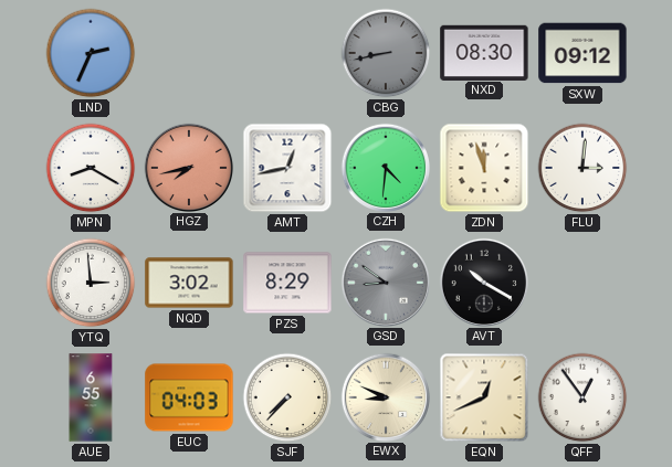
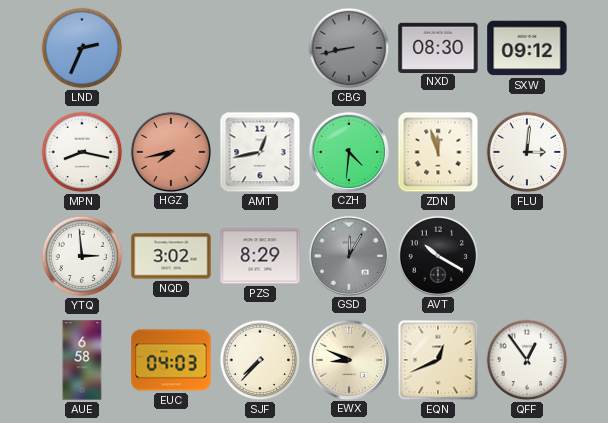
MPN: 8:20 -> 8:17
GSD: 8:51 -> 12:05
AUE: 6:55 -> 6:58
